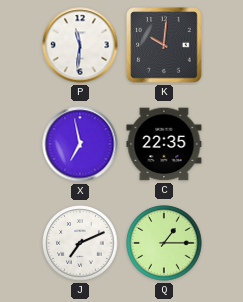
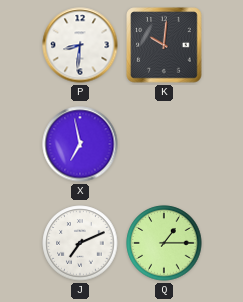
P: 11:31 -> 8:31
C: 22:35 -> none
